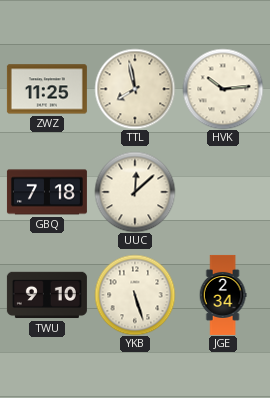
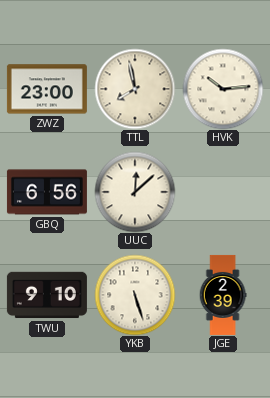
ZWZ: 11:25 -> 23:00
GBQ: 7:18 -> 6:56
JGE: 2:34 -> 2:39
